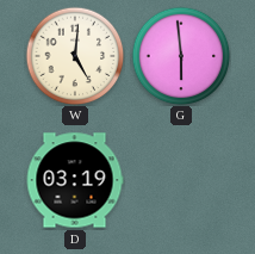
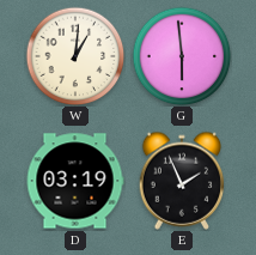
W: 5:01 -> 1:01
E: none -> 1:56
